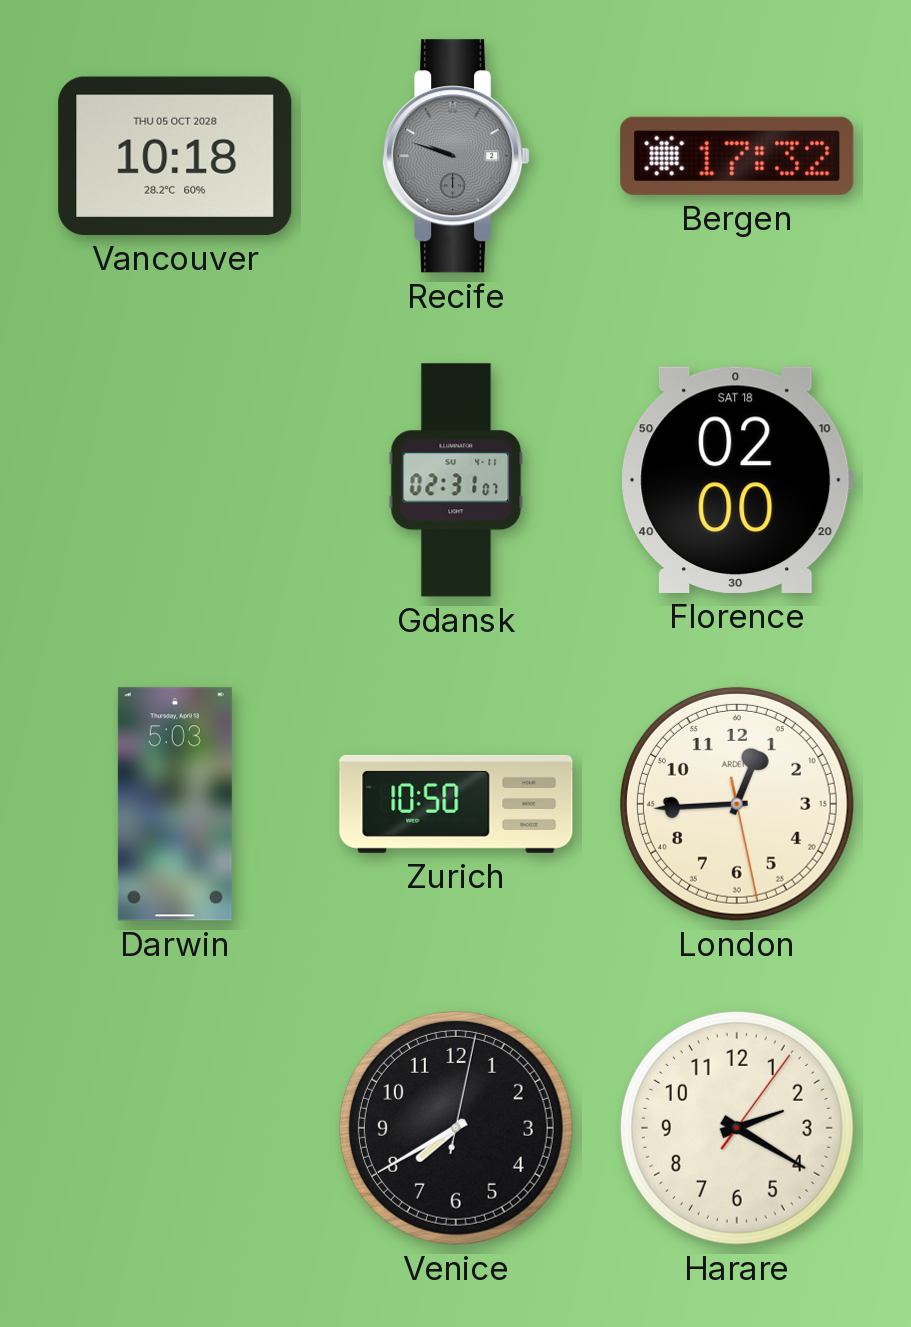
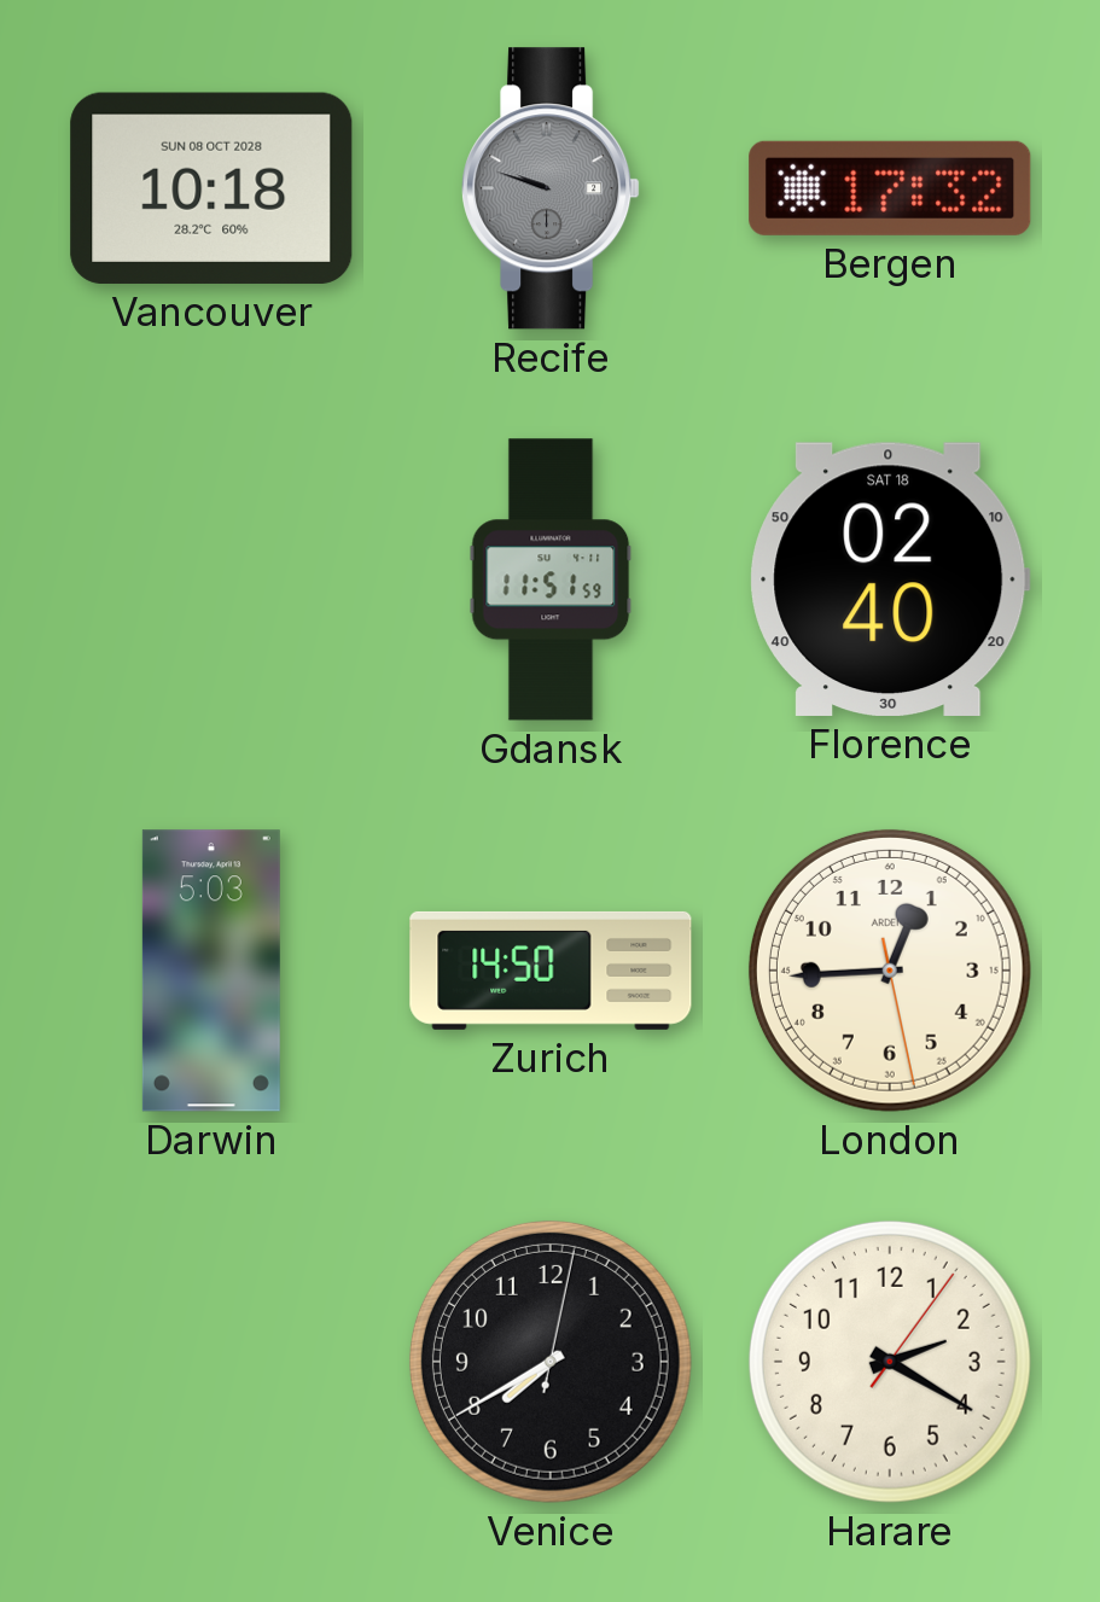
Vancouver date: THU 05 OCT 2028 -> SUN 08 OCT 2028
Gdansk: 02:31 -> 11:51
Florence: 02:00 -> 02:40
Zurich: 10:50 -> 14:50
